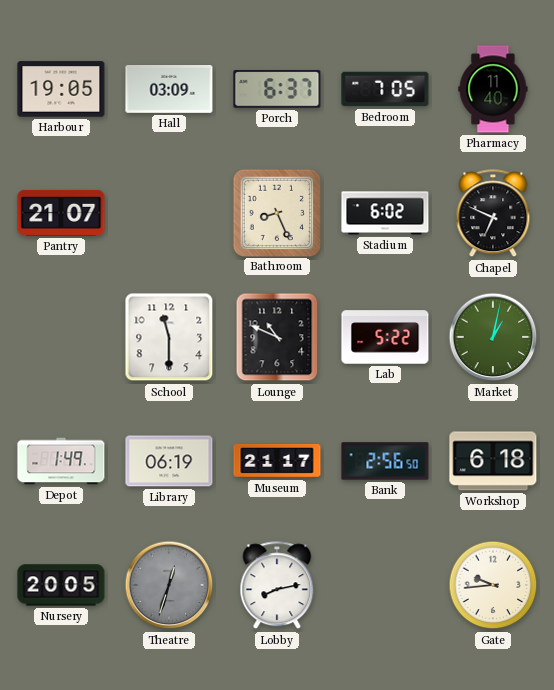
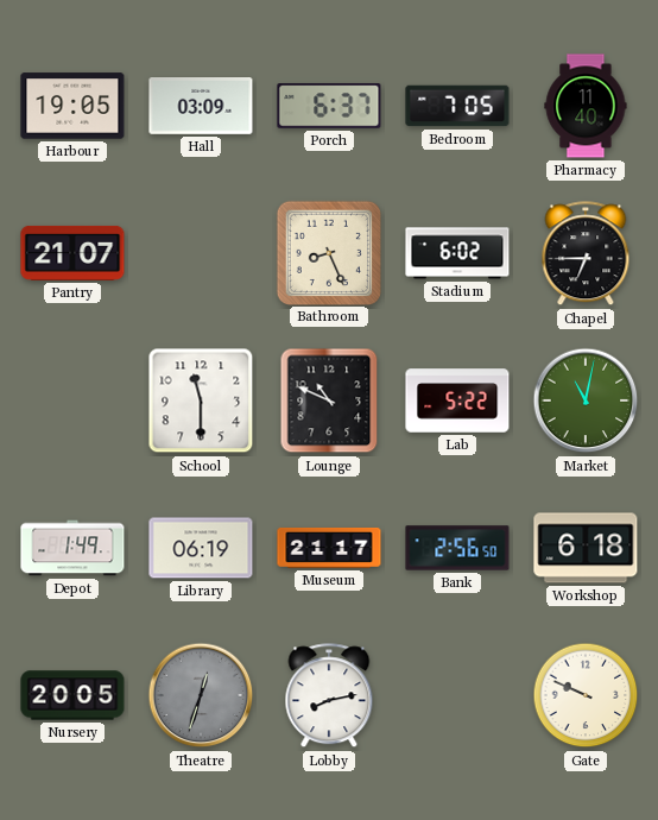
Chapel: 6:49 -> 6:45
Market: 1:02 -> 11:02
Gate: 9:44 -> 9:49
